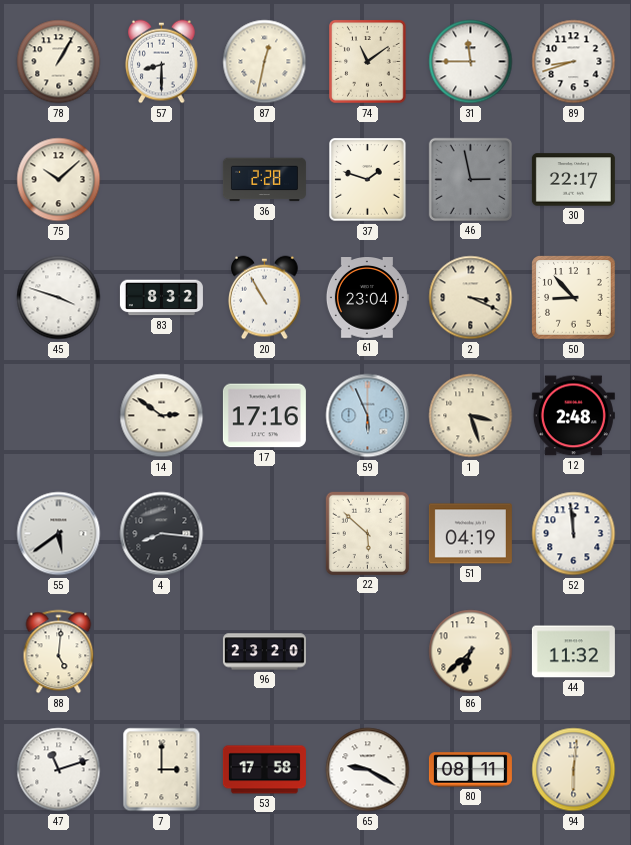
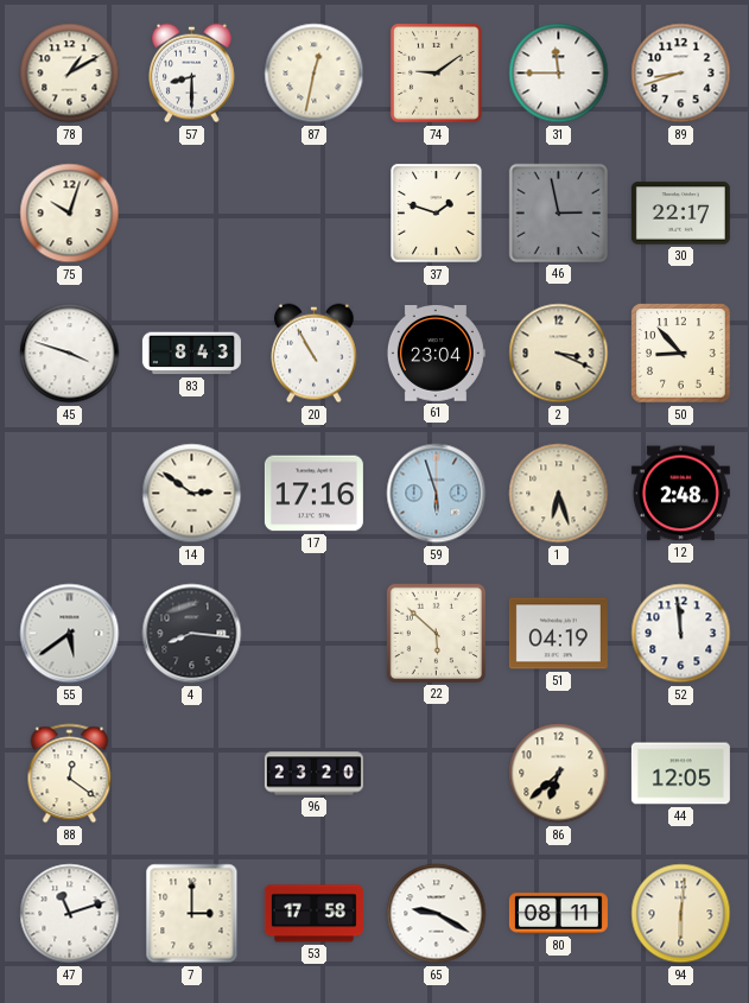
78: 1:05 -> 1:10
74: 11:09 -> 9:09
75: 10:08 -> 10:03
36: 2:28 -> none
83: 8:32 -> 8:43
59: 5:56 -> 5:57
1: 3:27 -> 6:27
88: 5:01 -> 12:21
44: 11:32 -> 12:05
